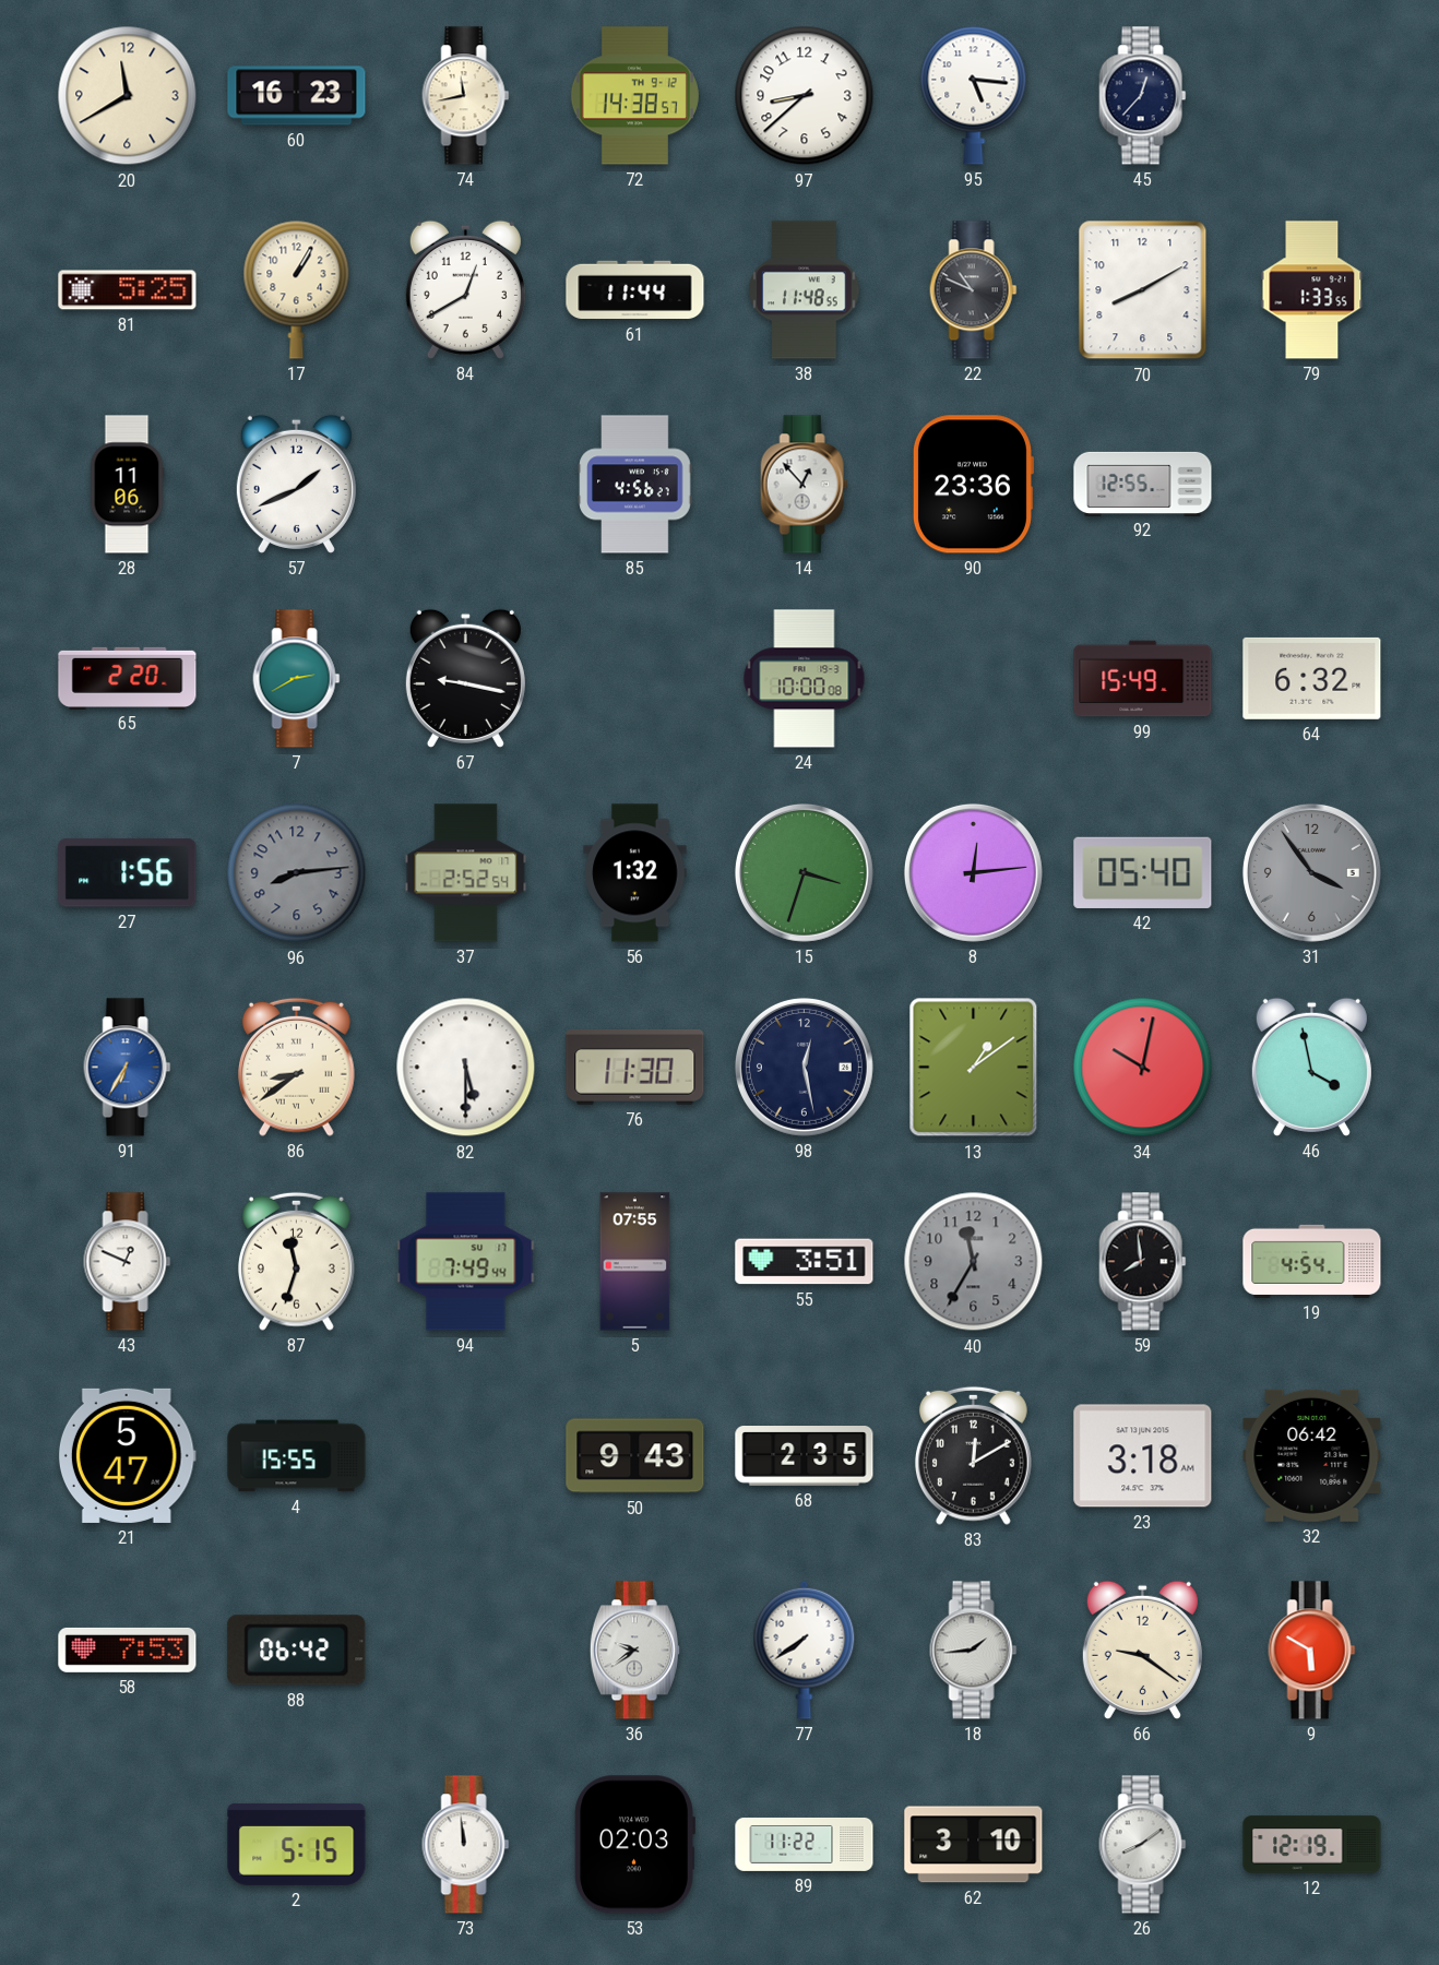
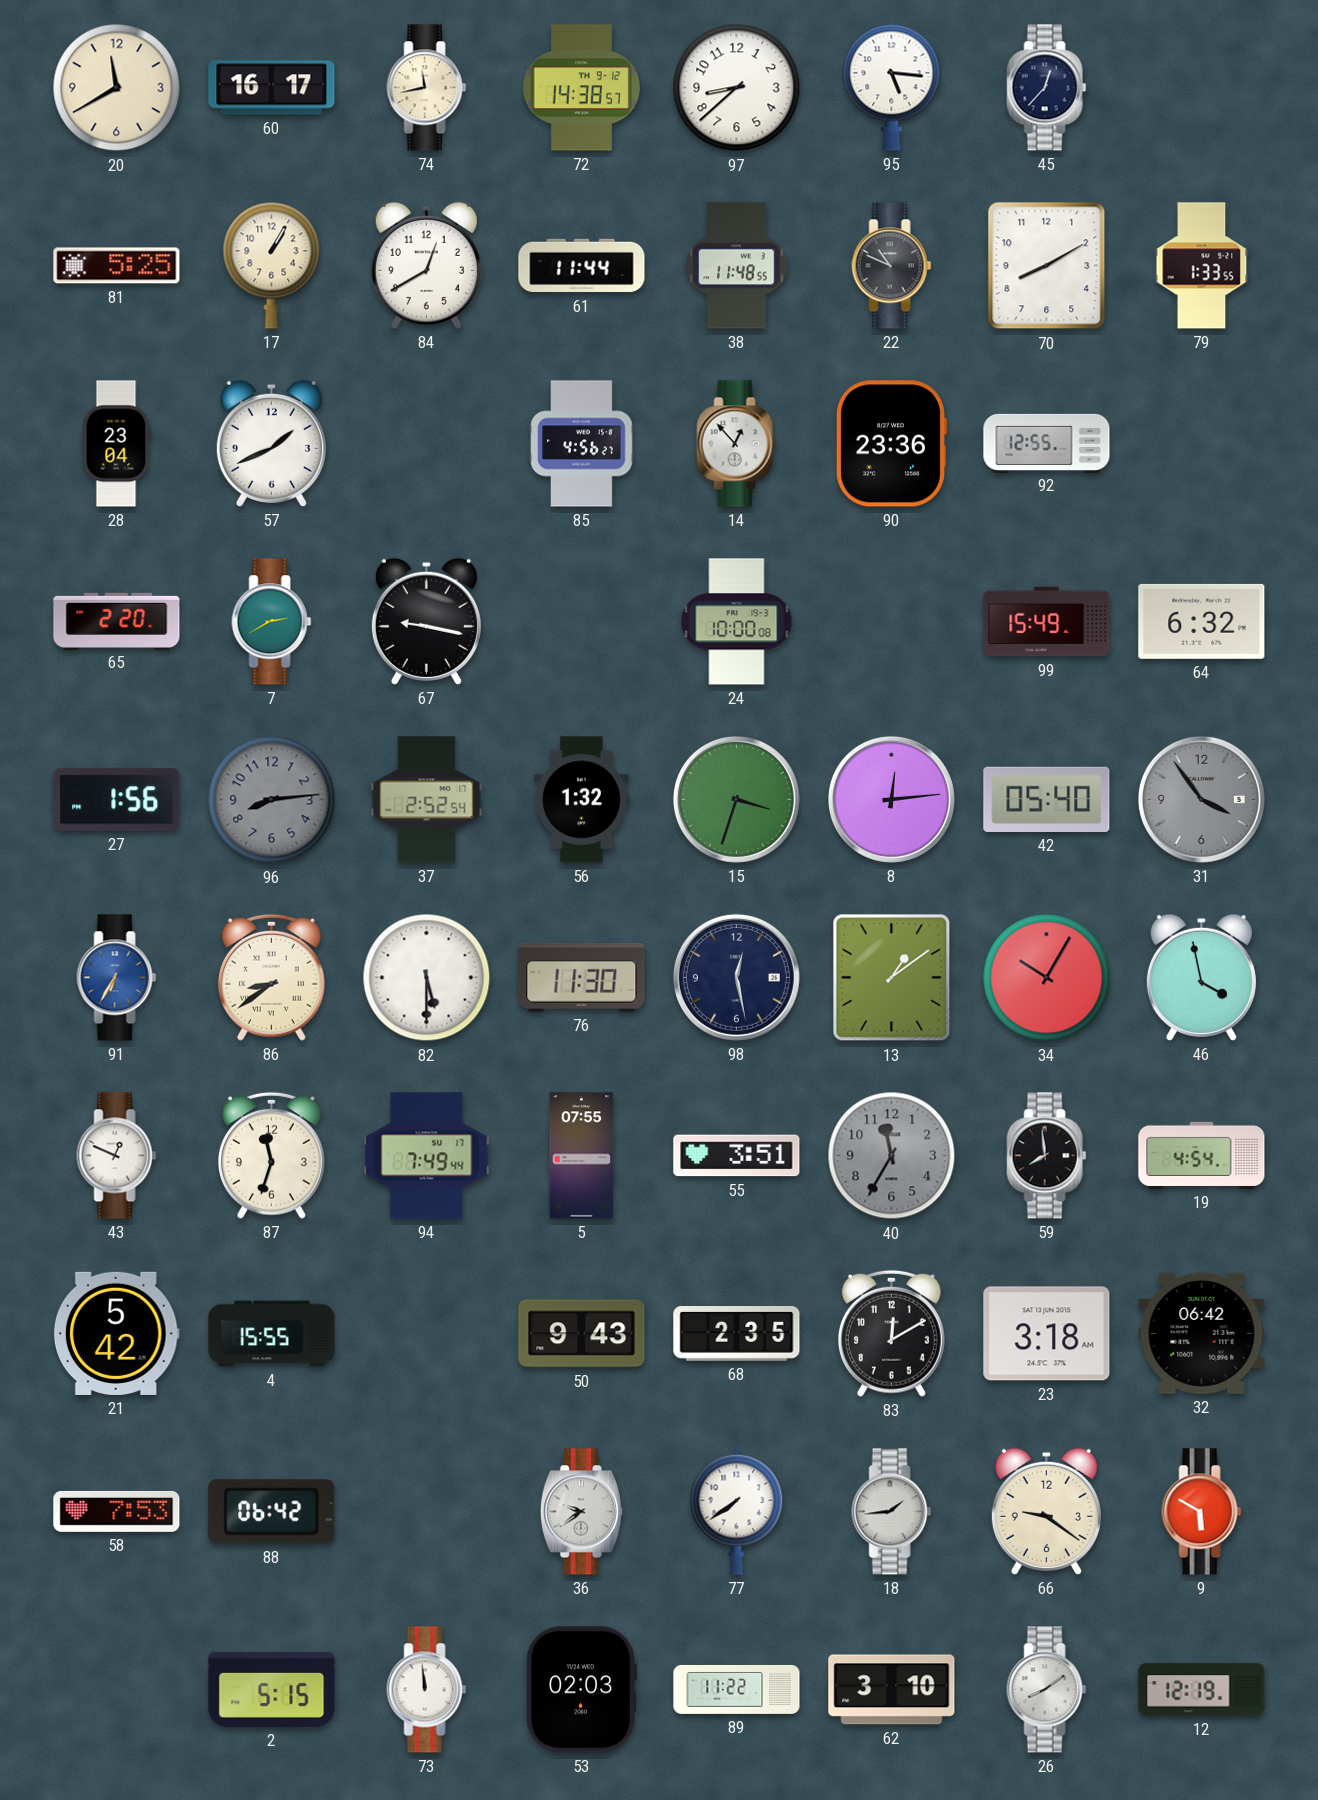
60: 16:23 -> 16:17
28: 11:06 -> 23:04
34: 10:02 -> 10:05
21: 5:47 -> 5:42
